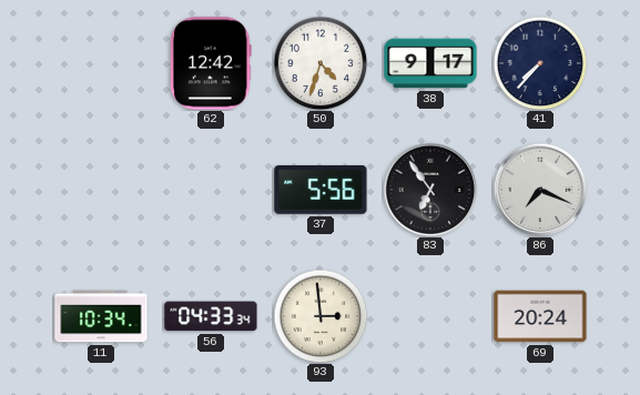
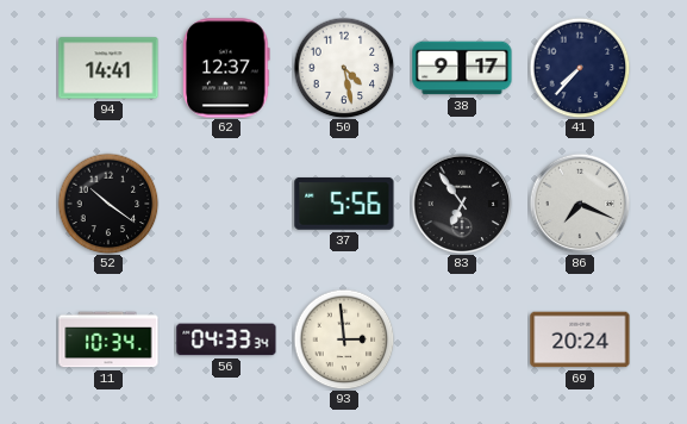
94: none -> 14:41
62: 12:42 -> 12:37
50: 4:33 -> 4:28
52: none -> 10:21
